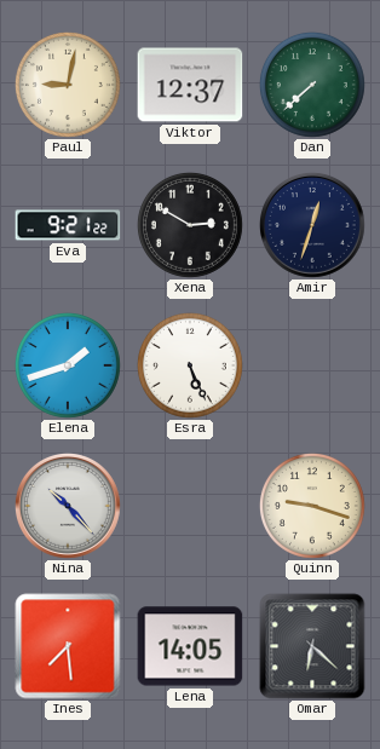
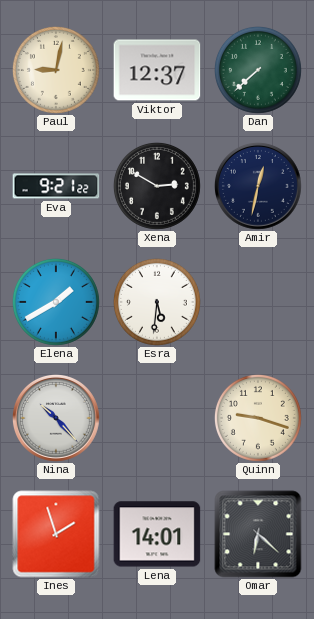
Amir: 12:33 -> 12:32
Elena: 1:42 -> 1:40
Esra: 5:26 -> 5:31
Ines: 7:29 -> 1:57
Lena: 14:05 -> 14:01
